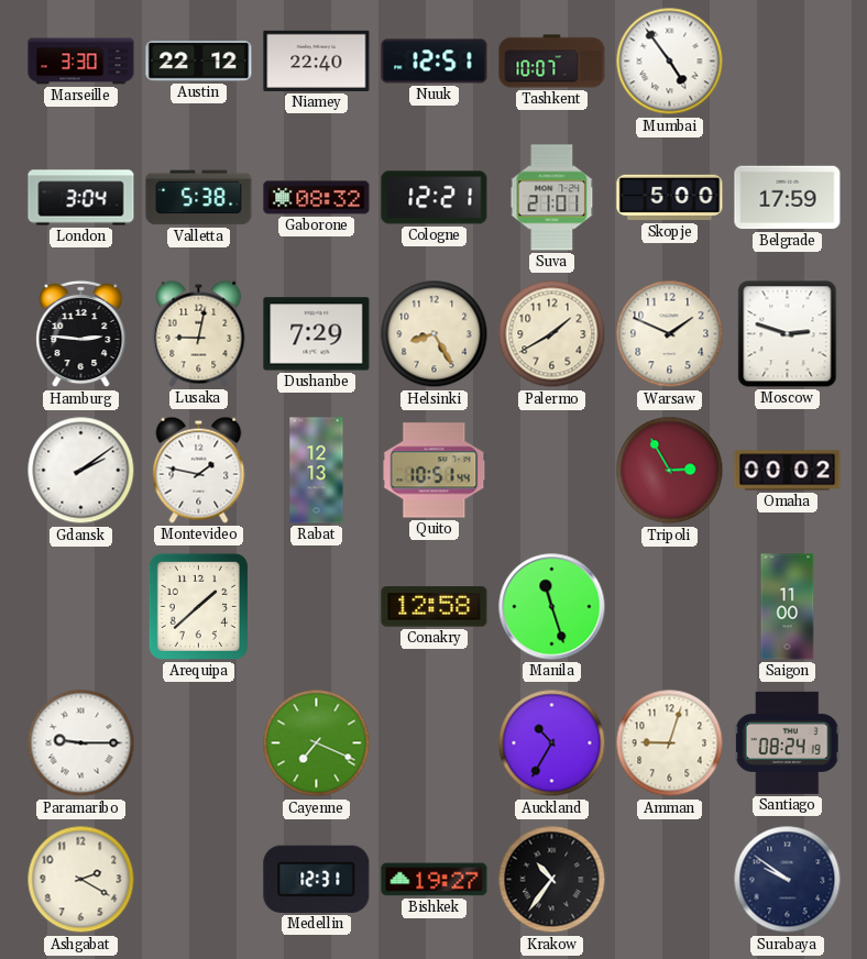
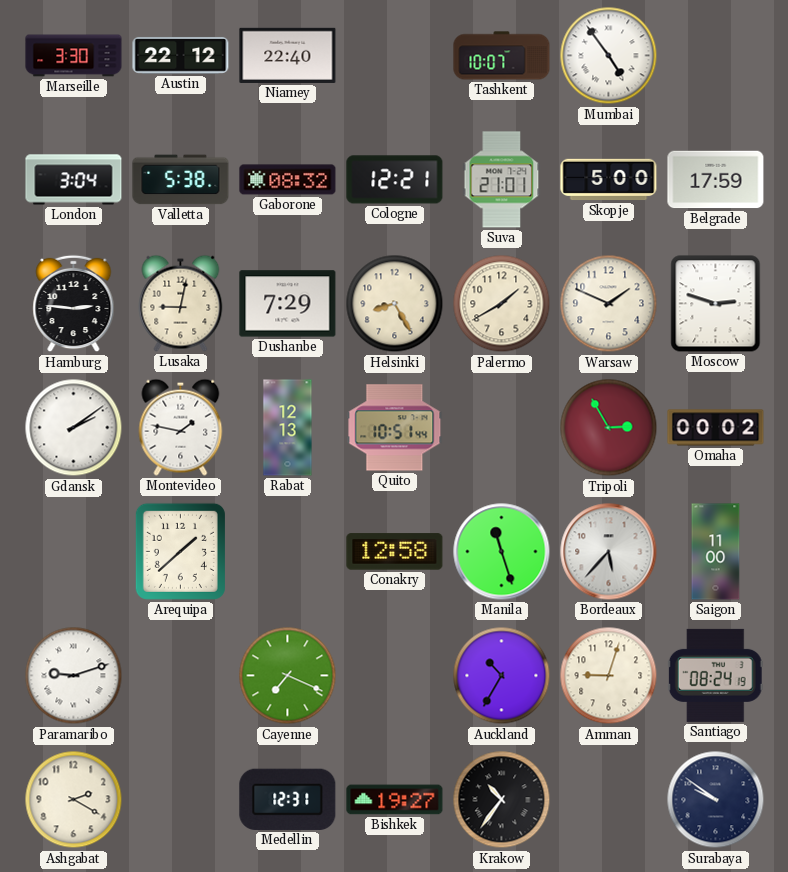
Nuuk: 12:51 -> none
Bordeaux: none -> 5:37
Paramaribo: 9:15 -> 9:12
